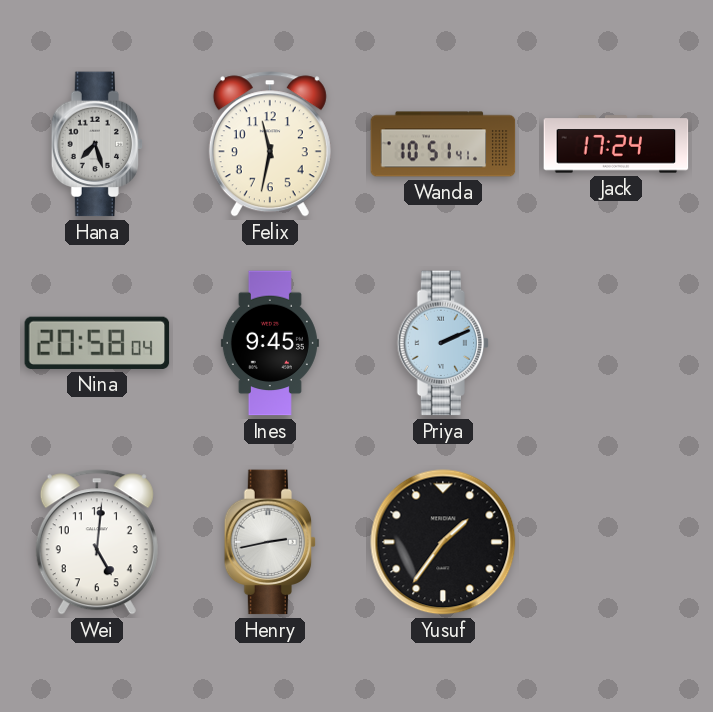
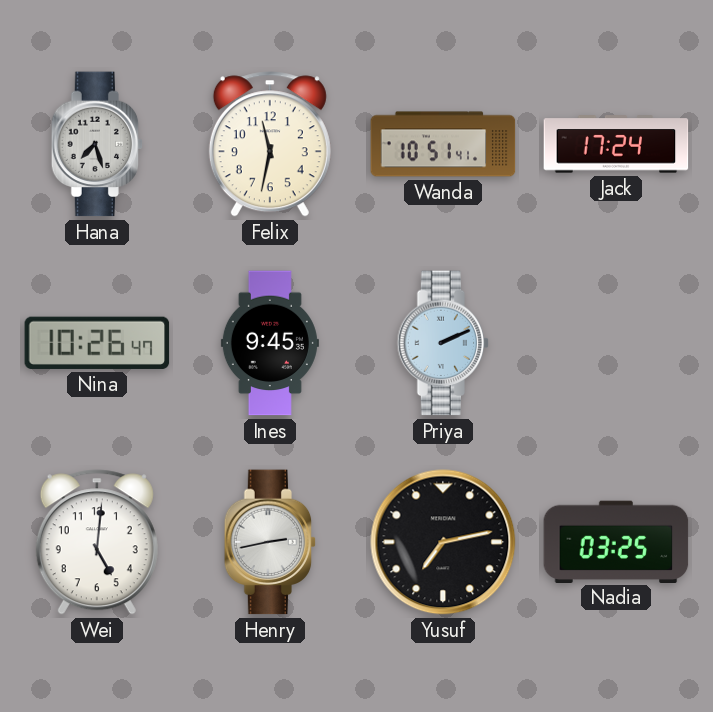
Nina: 20:58 -> 10:26
Yusuf: 1:36 -> 7:13
Nadia: none -> 03:25
